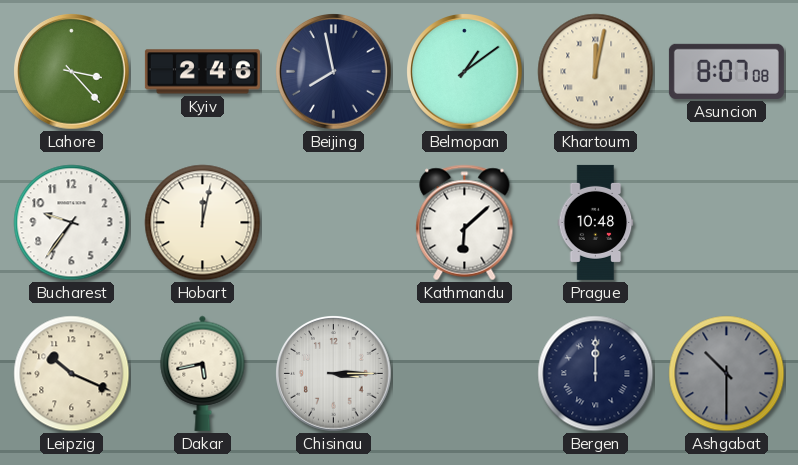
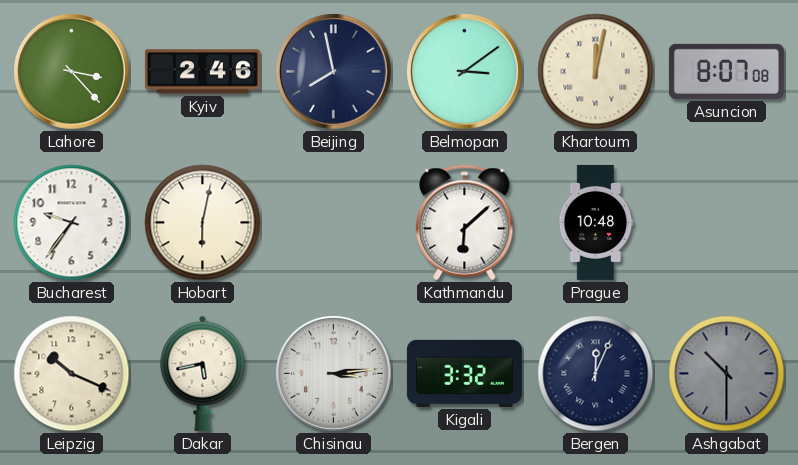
Belmopan: 1:09 -> 3:09
Hobart: 12:02 -> 6:02
Chisinau: 3:15 -> 3:14
Kigali: none -> 3:32
Bergen: 12:00 -> 12:04
